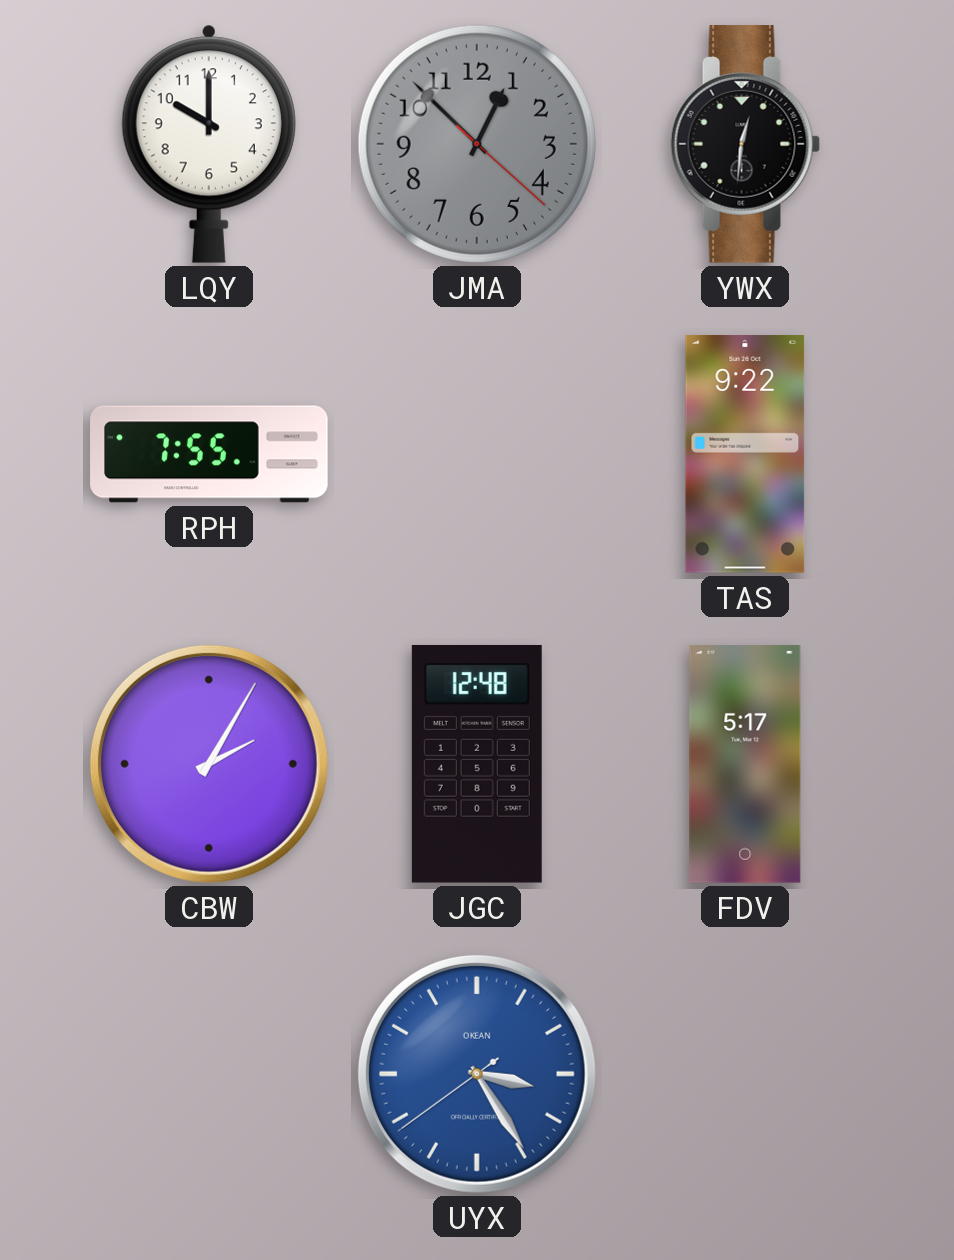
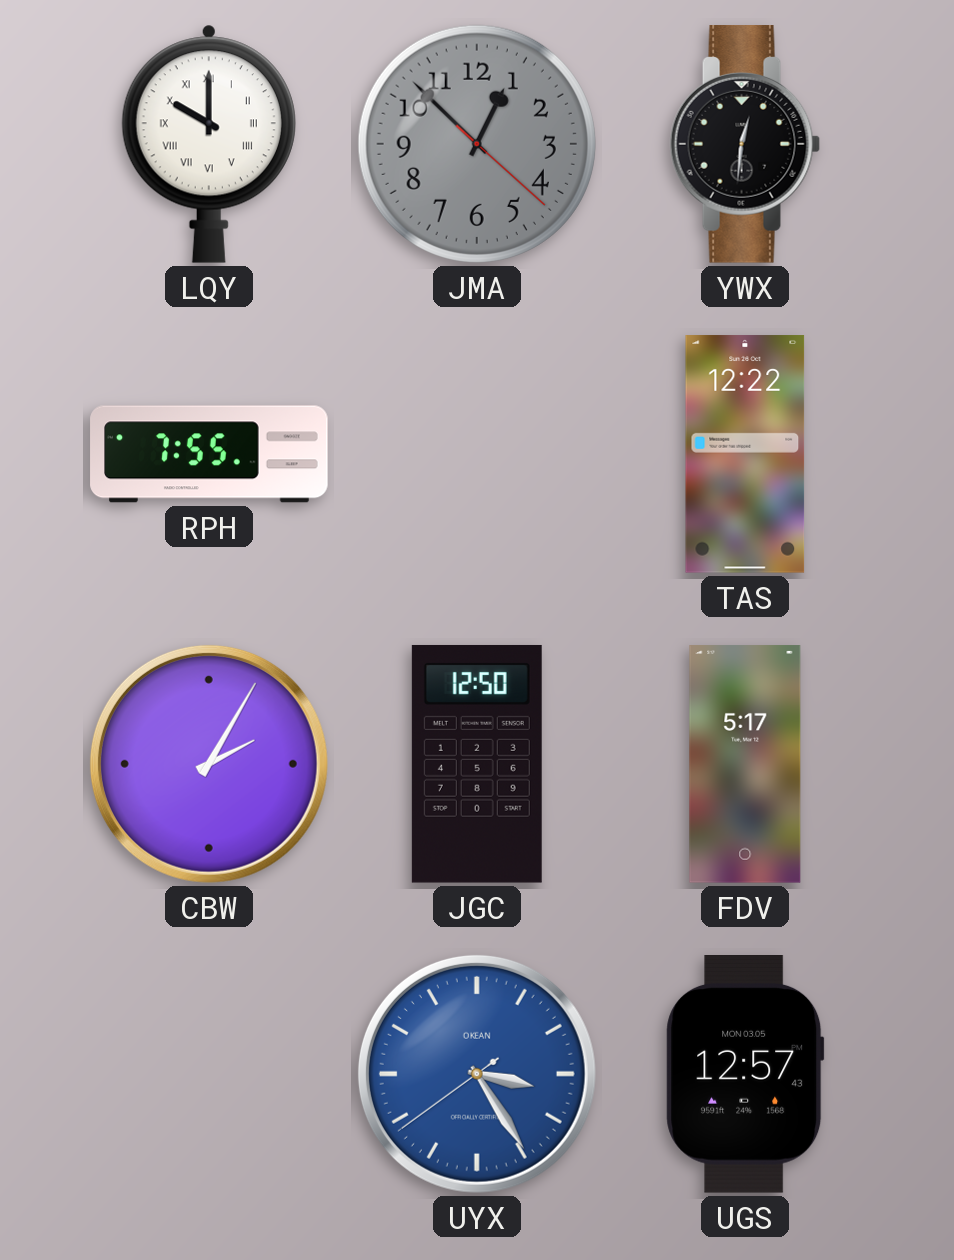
LQY numerals: Arabic -> Roman
TAS: 9:22 -> 12:22
JGC: 12:48 -> 12:50
UGS: none -> 12:57
